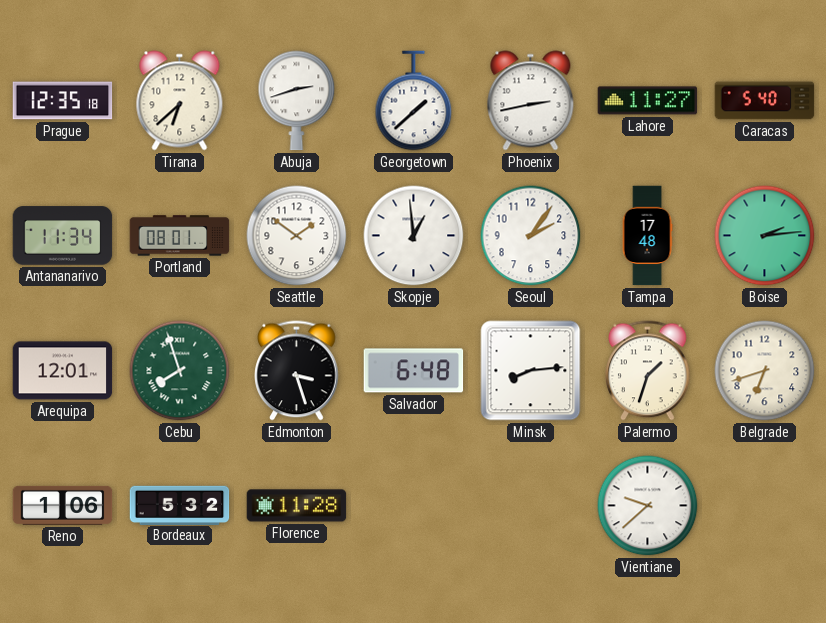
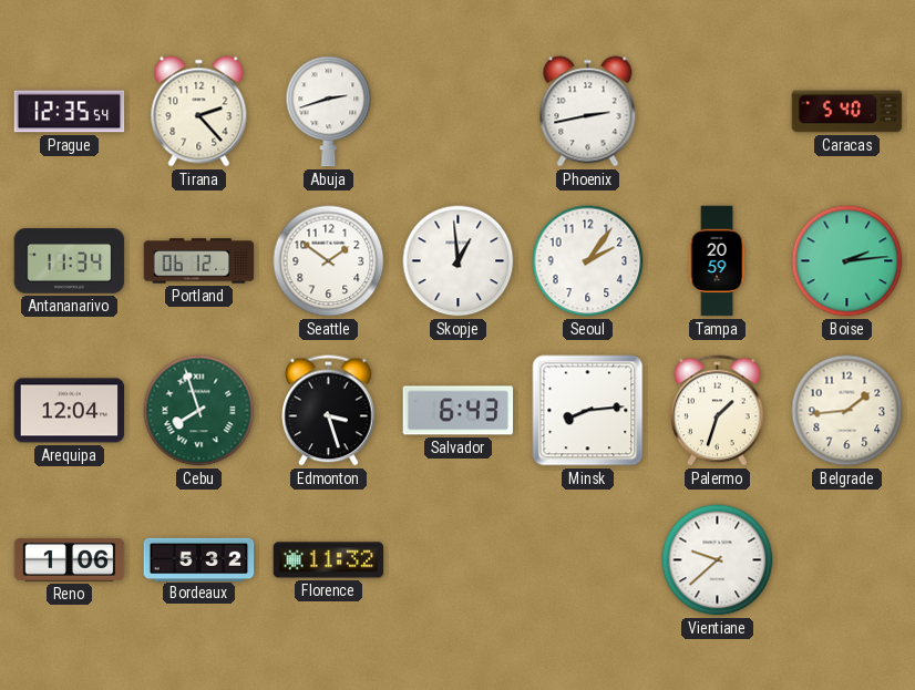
Prague: 12:35:18 -> 12:35:54
Tirana: 6:38 -> 2:23
Georgetown: 1:38 -> none
Lahore: 11:27 -> none
Portland: 08:01 -> 06:12
Tampa: 17:48 -> 20:59
Arequipa: 12:01 -> 12:04
Salvador: 6:48 -> 6:43
Belgrade: 6:42 -> 1:44
Florence: 11:28 -> 11:32
